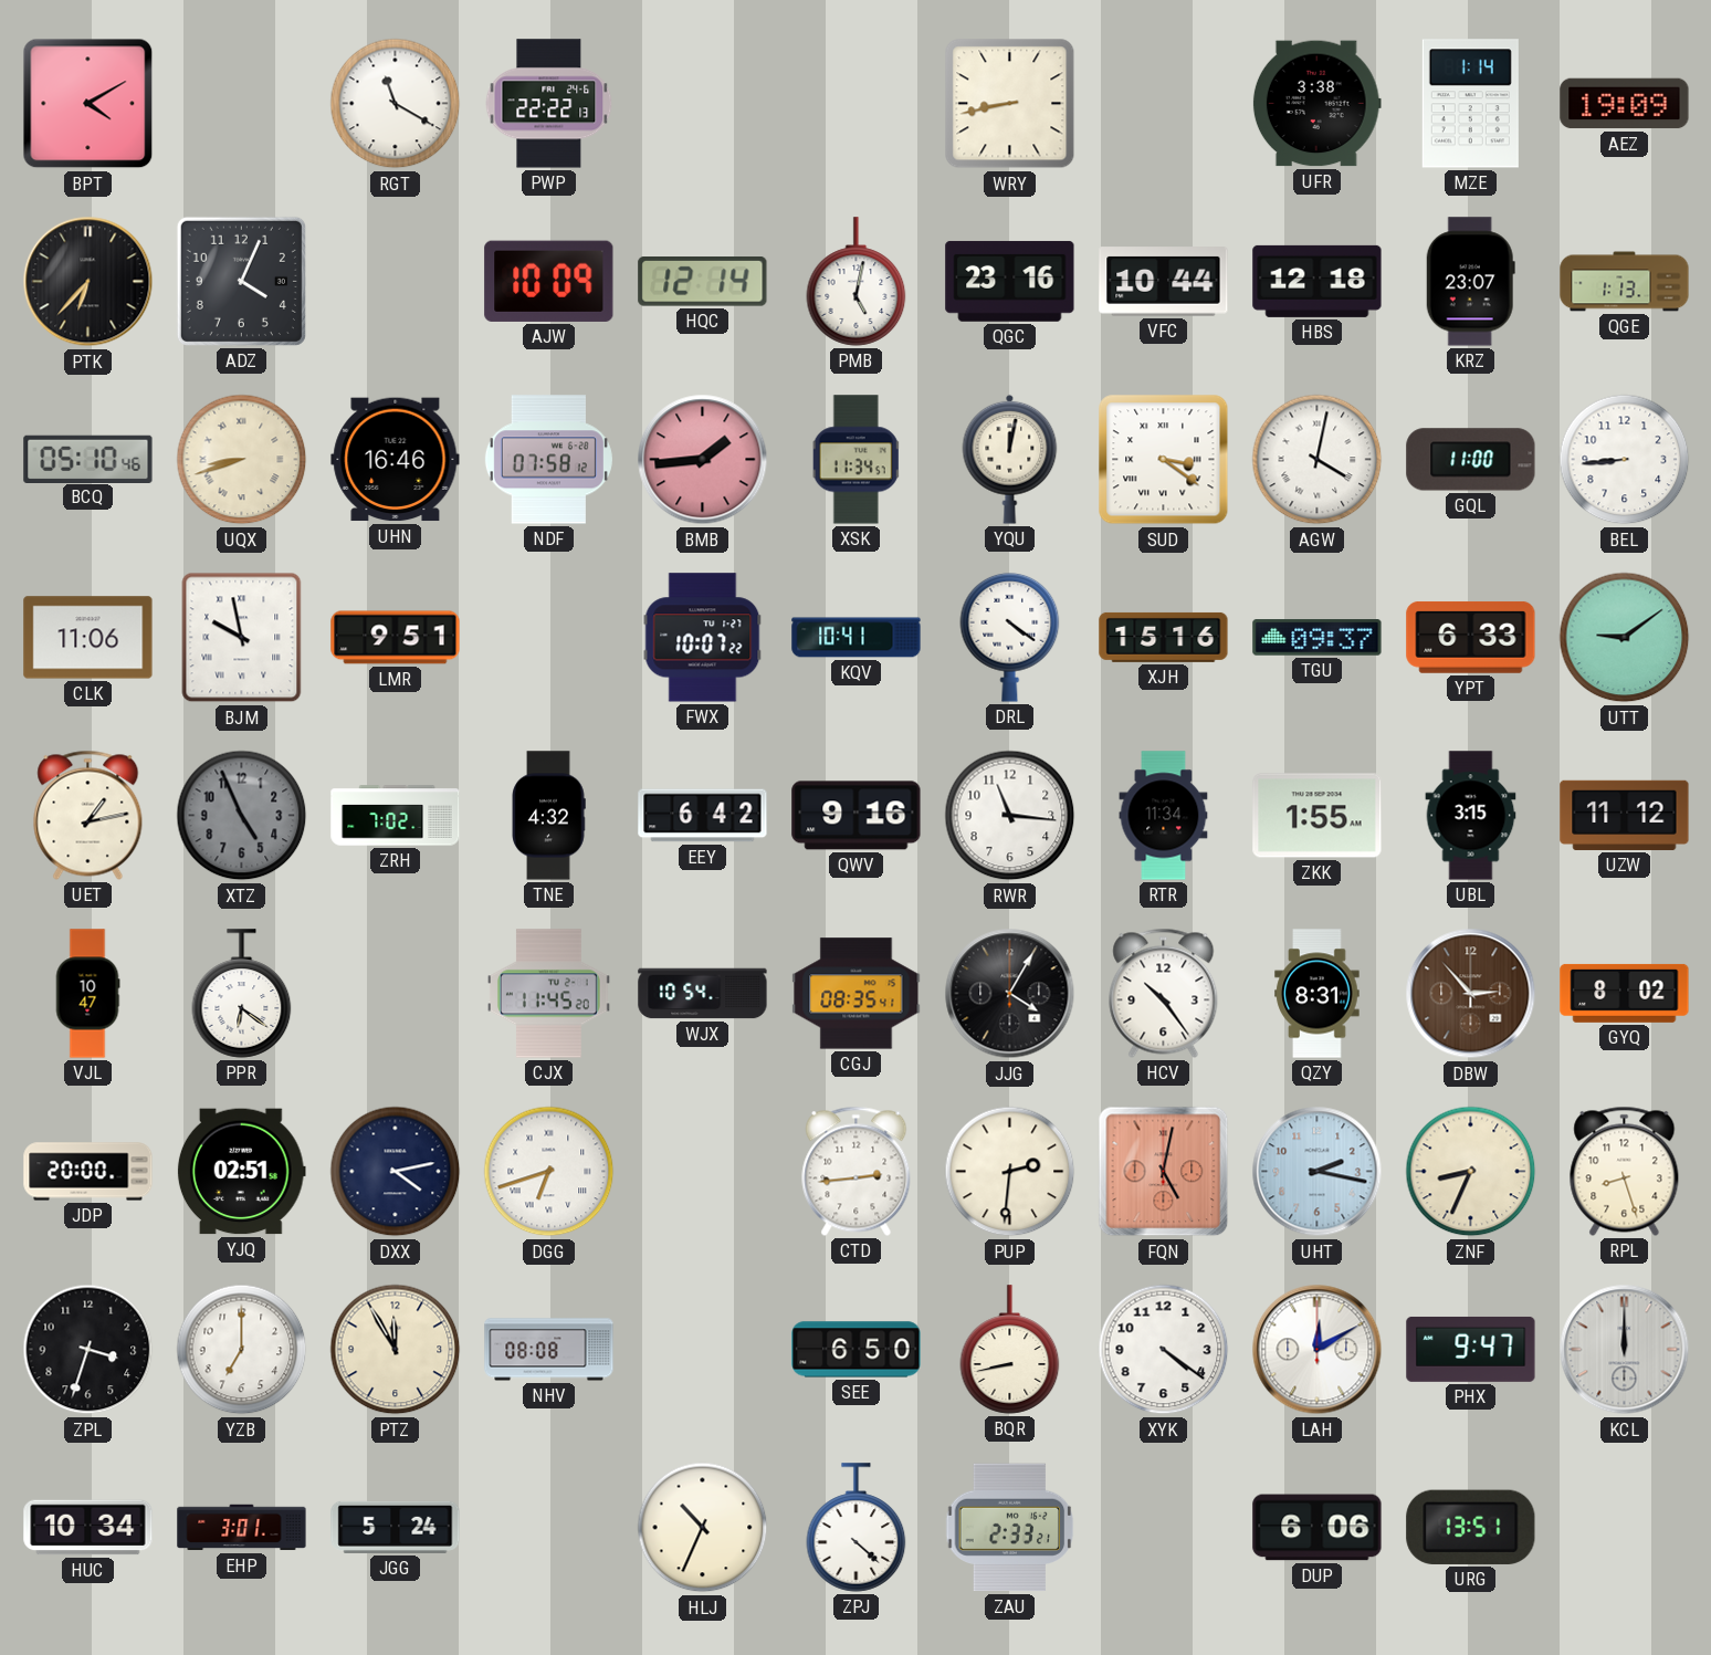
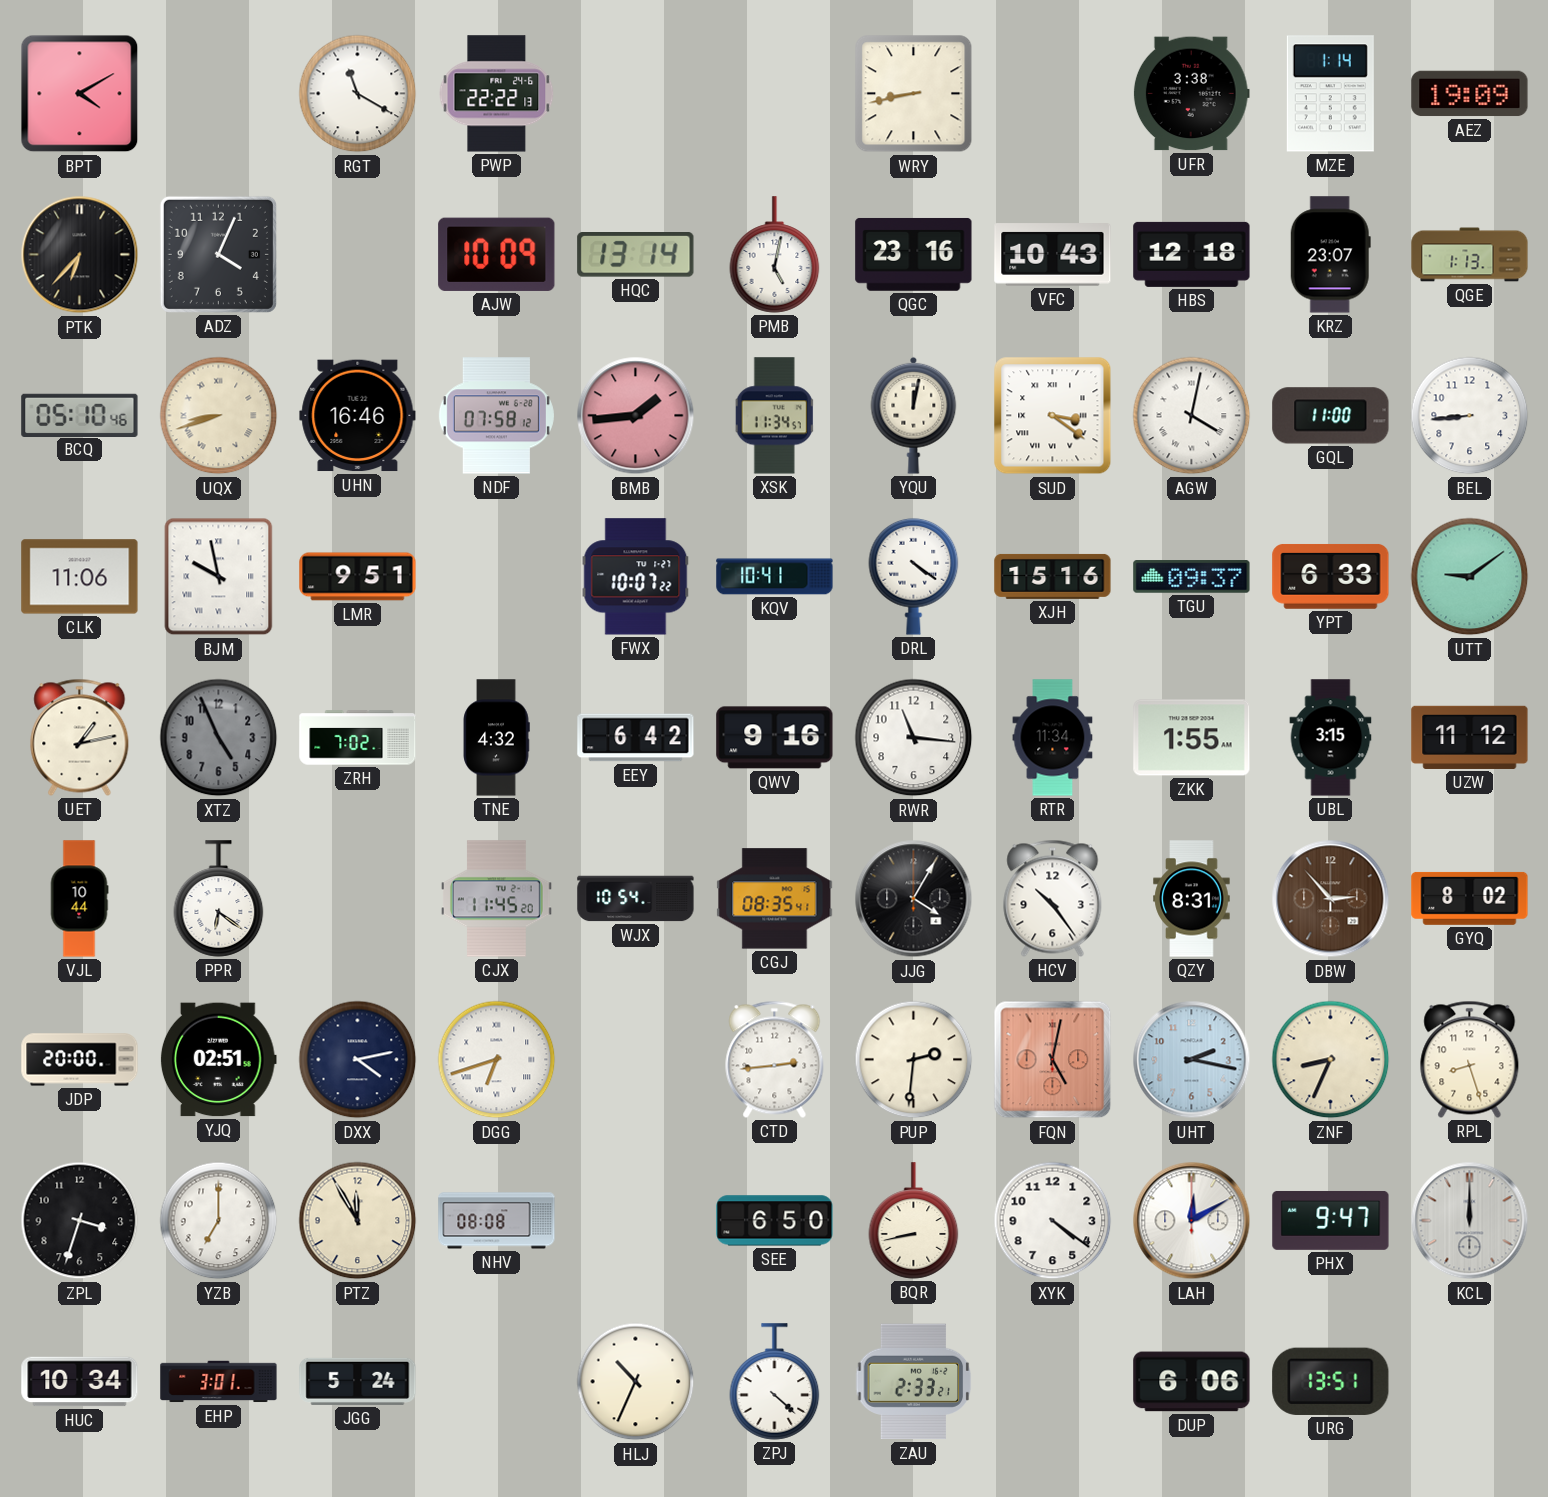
HQC: 12:14 -> 13:14
VFC: 10:44 -> 10:43
VJL: 10:47 -> 10:44
